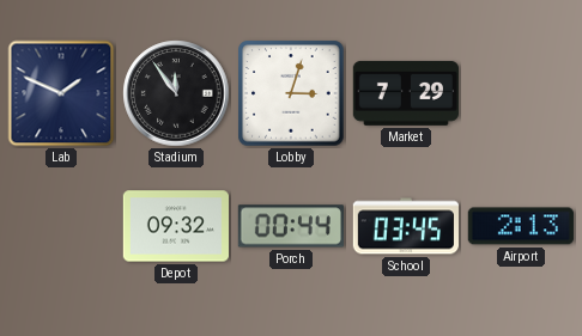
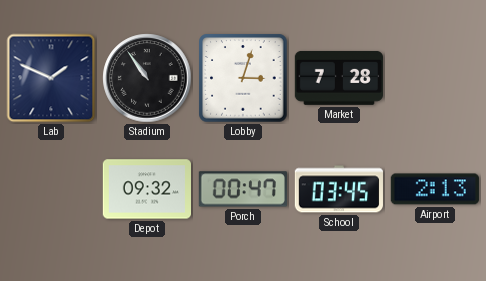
Stadium: 11:54 -> 10:54
Market: 7:29 -> 7:28
Porch: 00:44 -> 00:47
